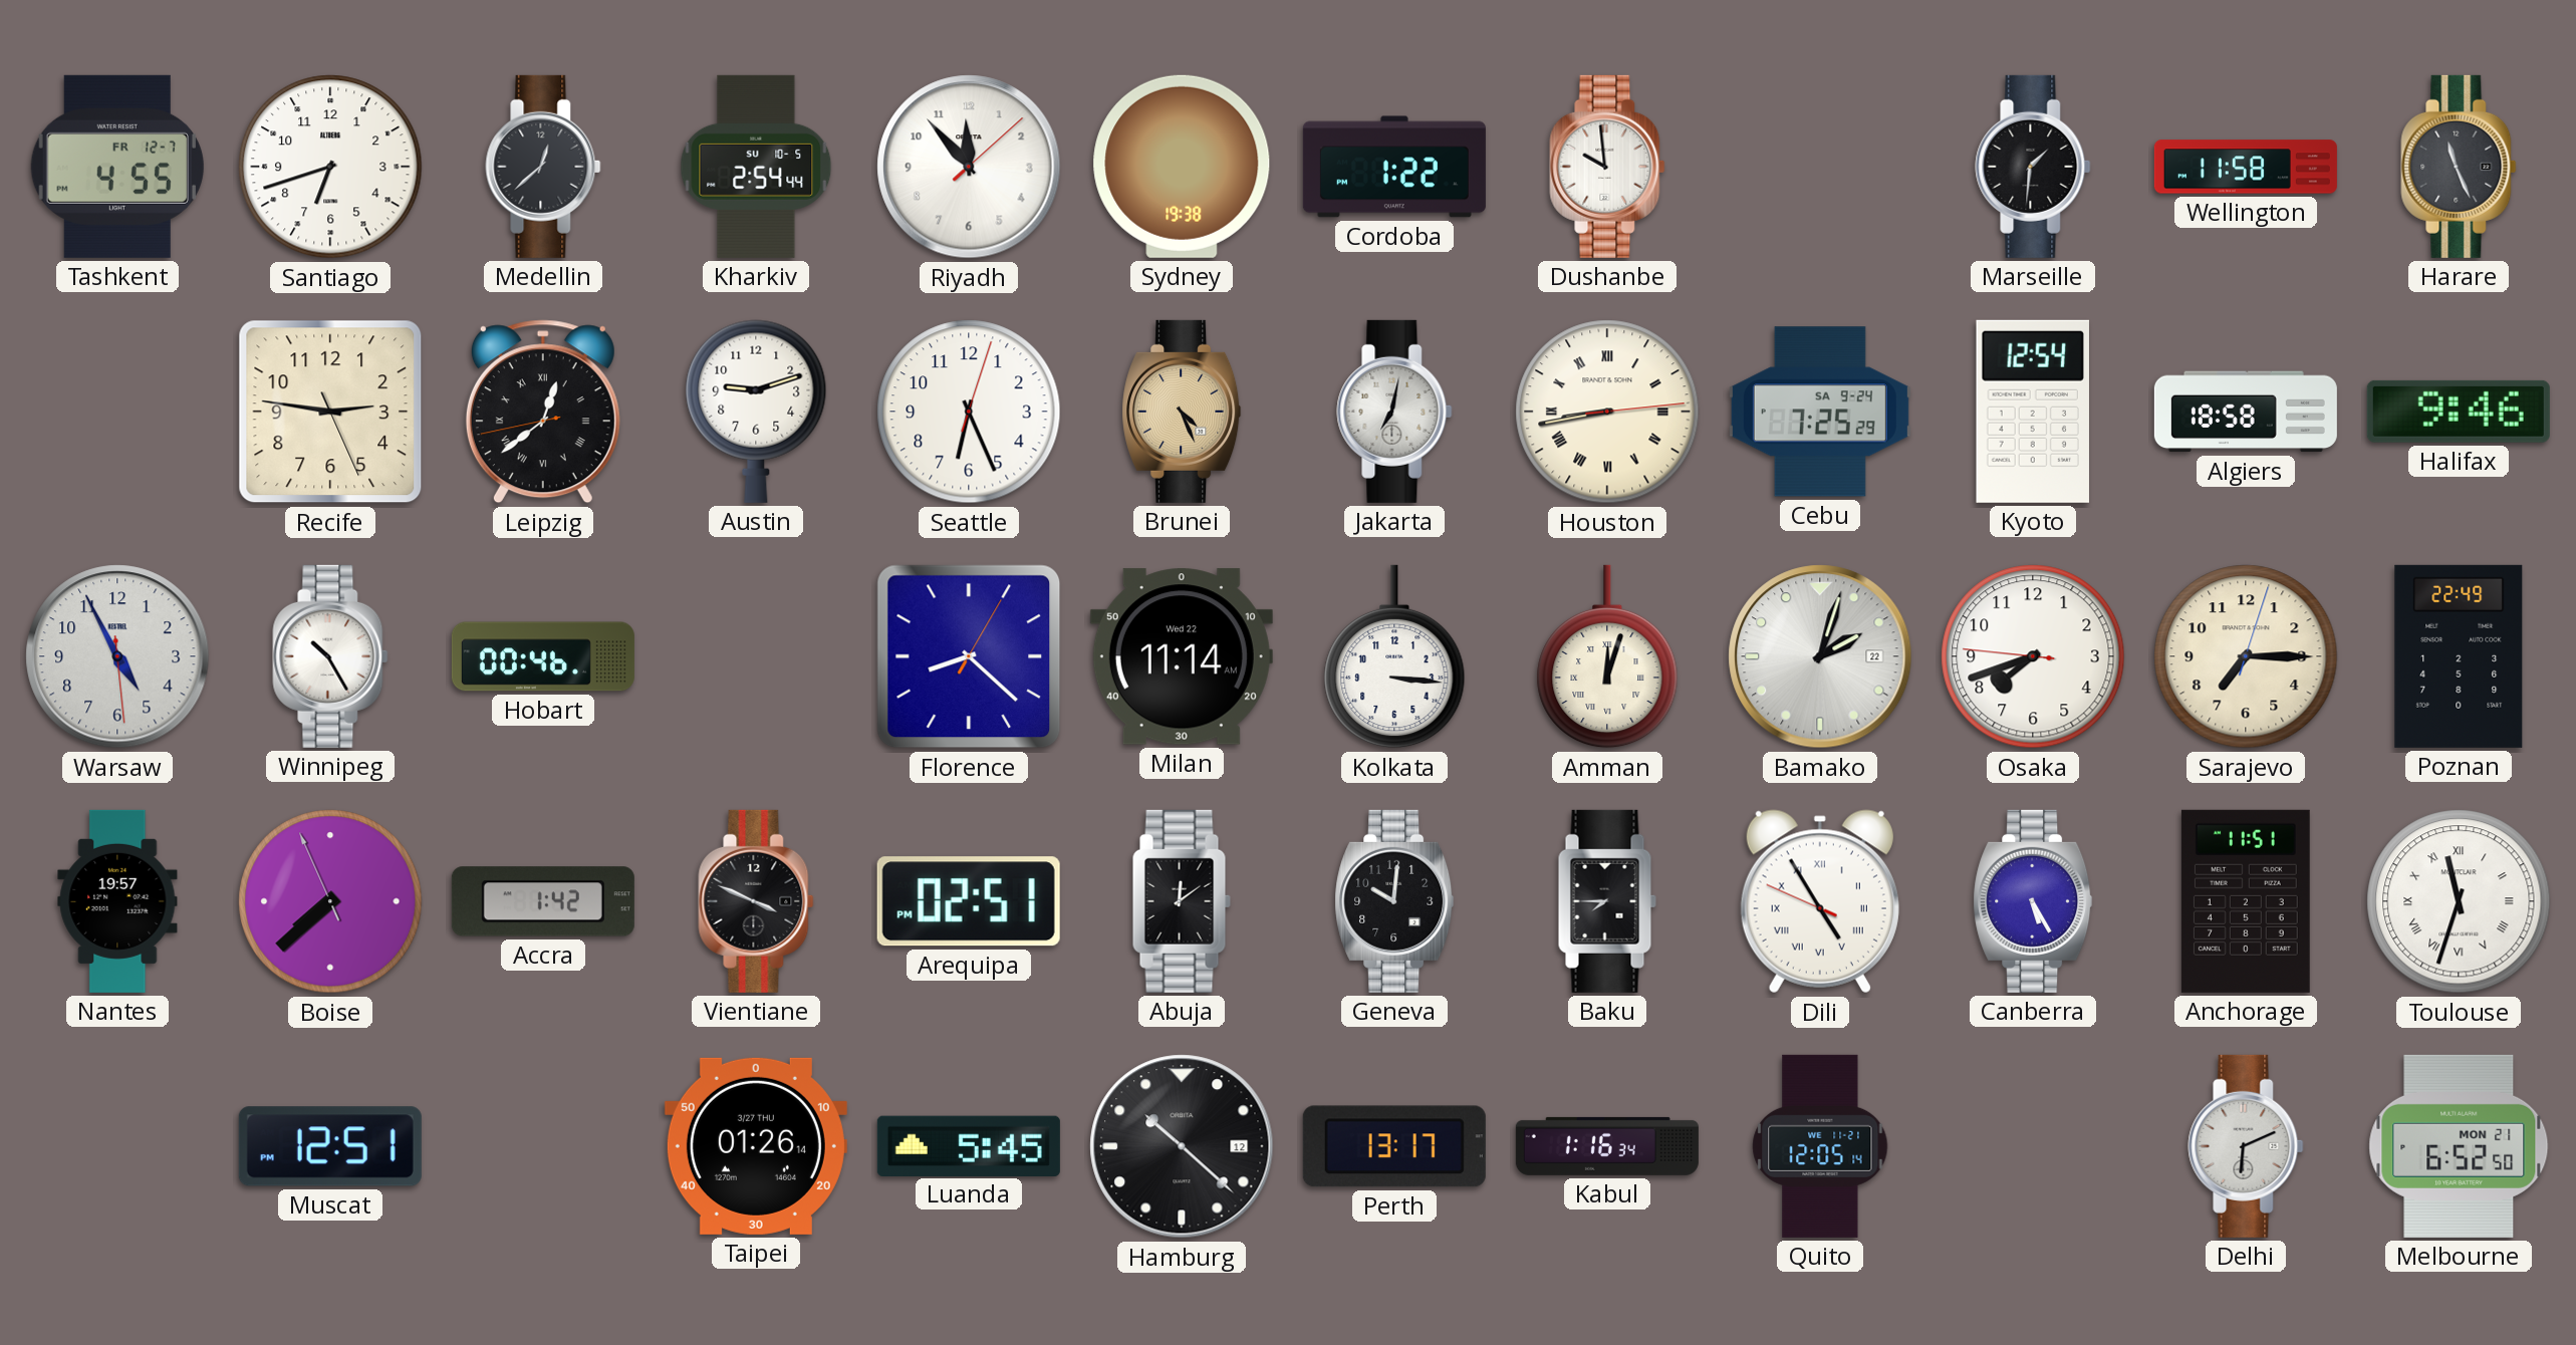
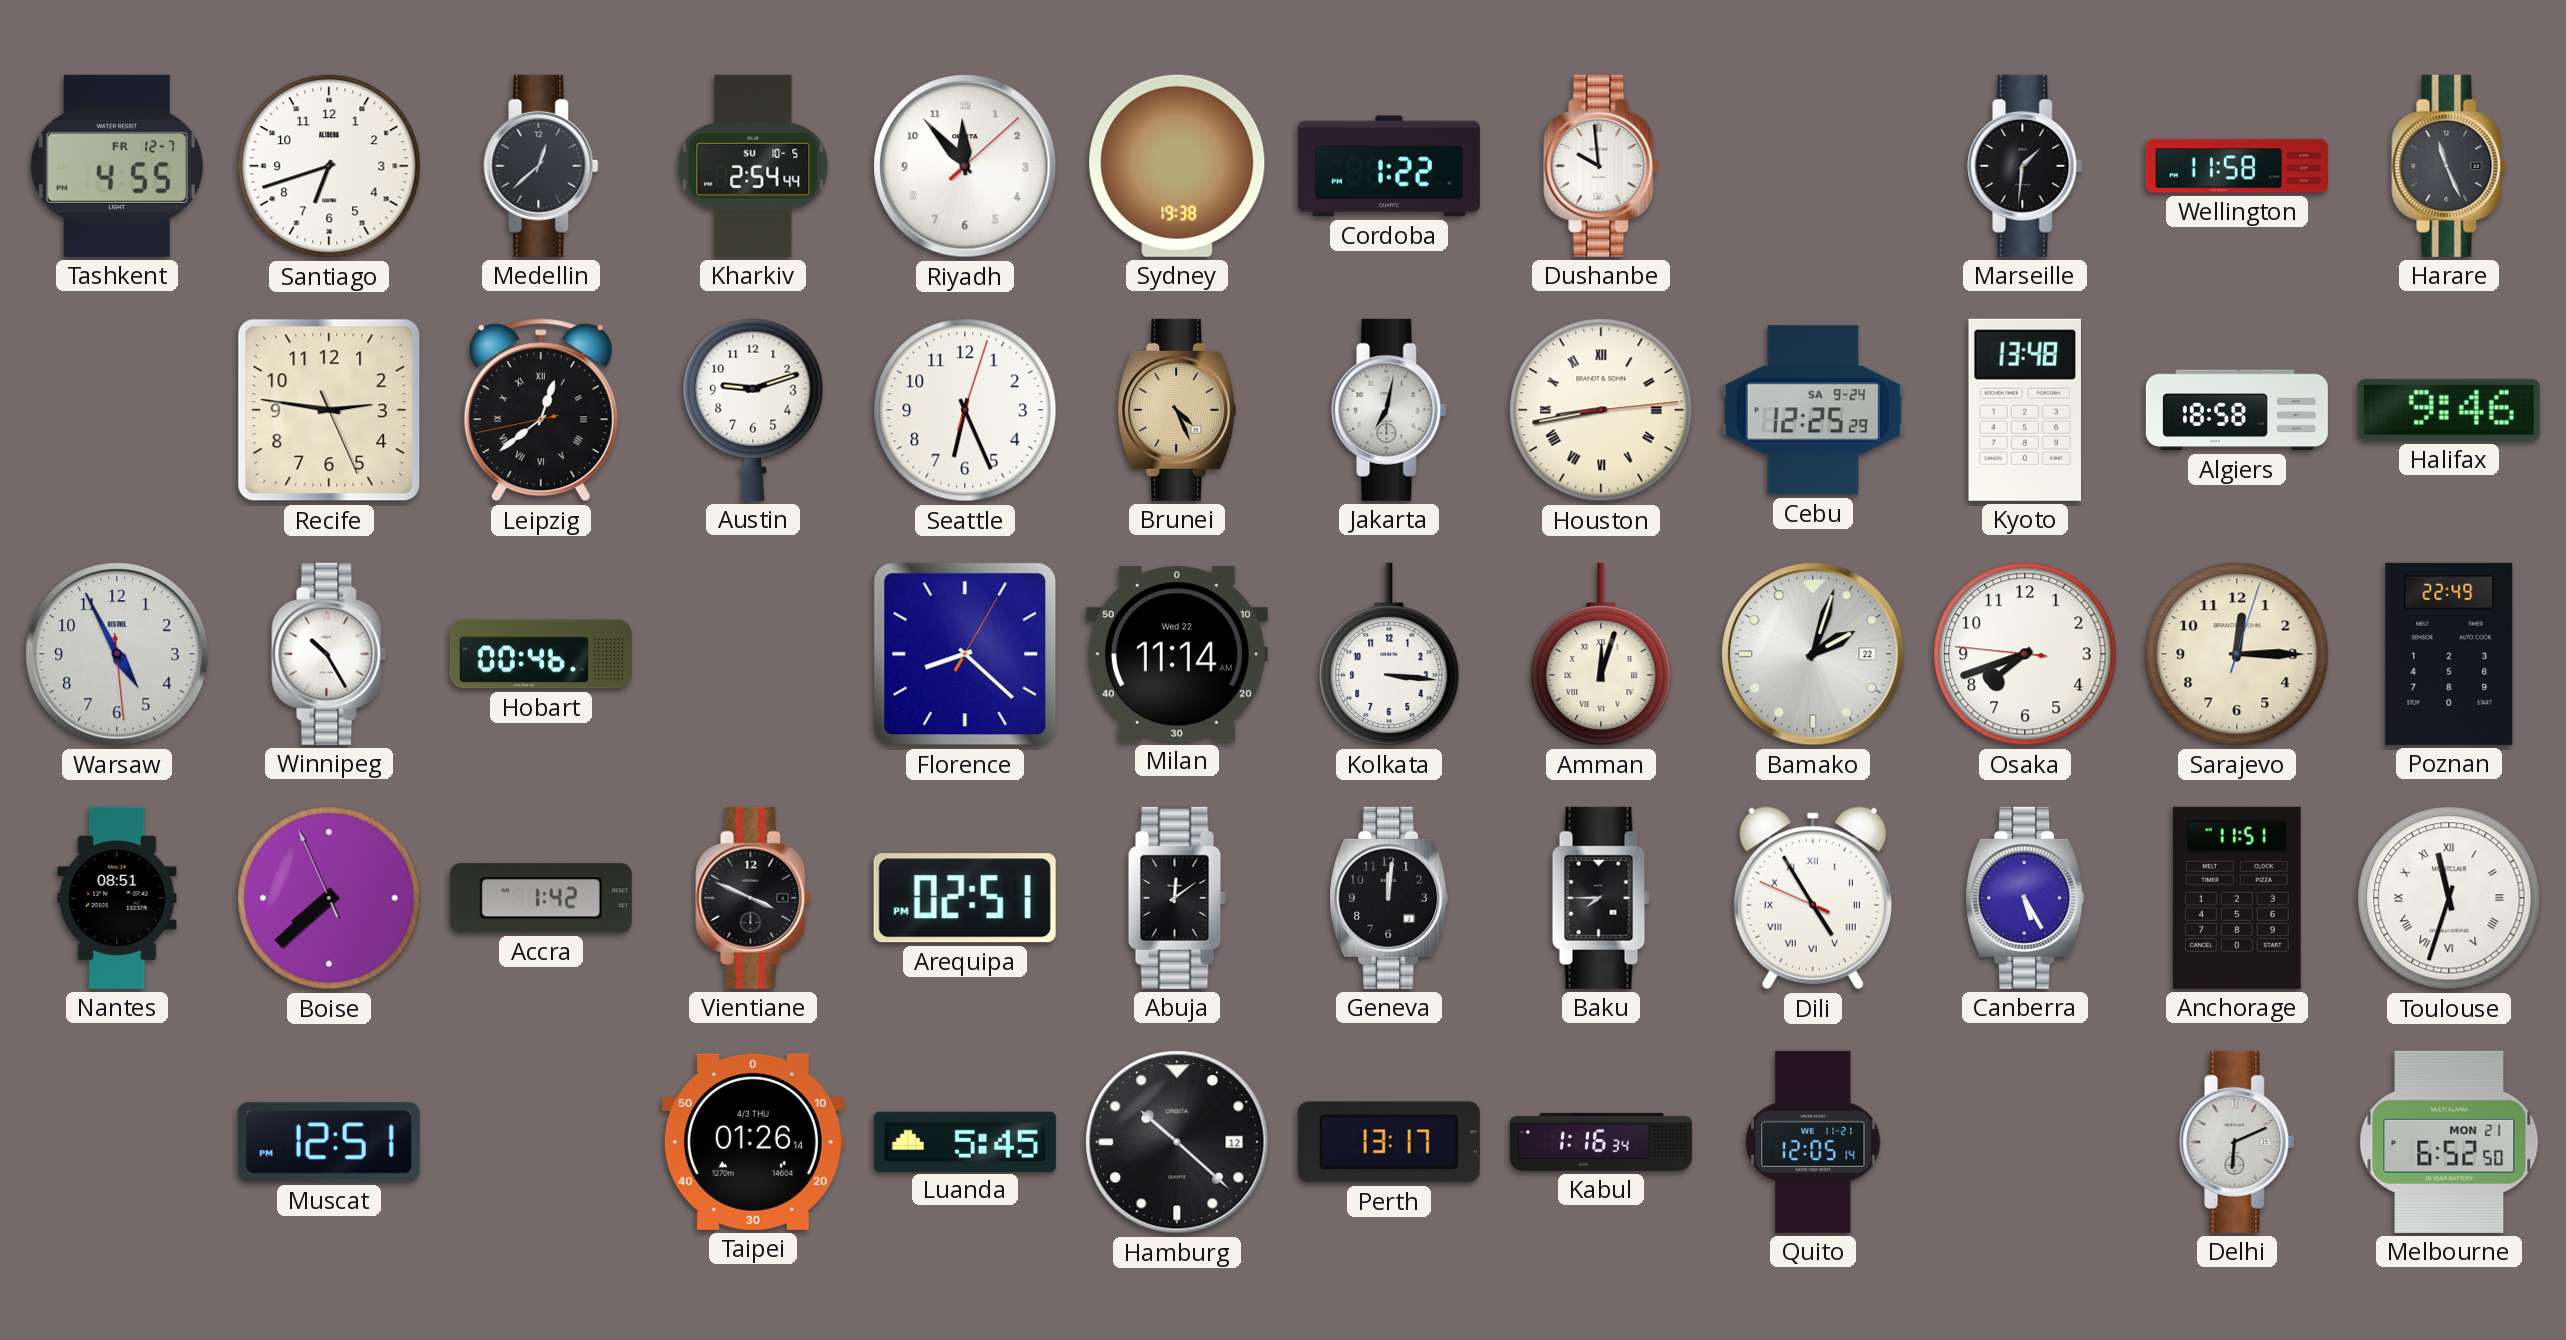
Cebu: 7:25 -> 12:25
Kyoto: 12:54 -> 13:48
Sarajevo: 7:15 -> 12:15
Nantes: 19:57 -> 08:51
Geneva: 10:01 -> 12:01
Taipei date: 3/27 THU -> 4/3 THU
